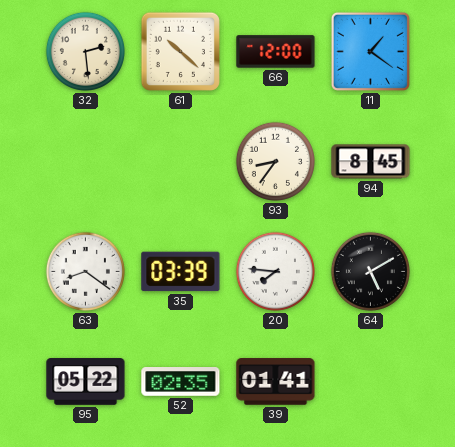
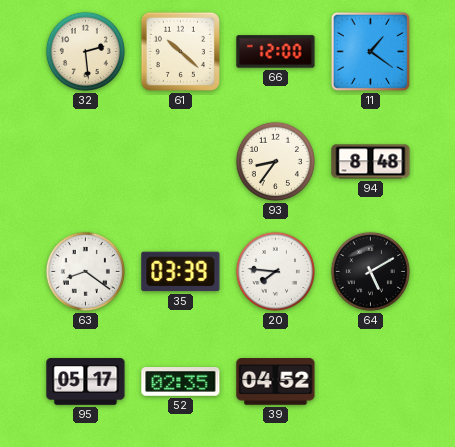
94: 8:45 -> 8:48
95: 05:22 -> 05:17
39: 01:41 -> 04:52
